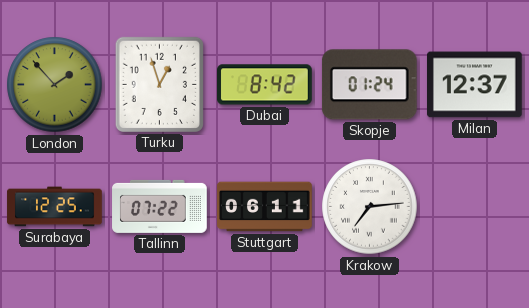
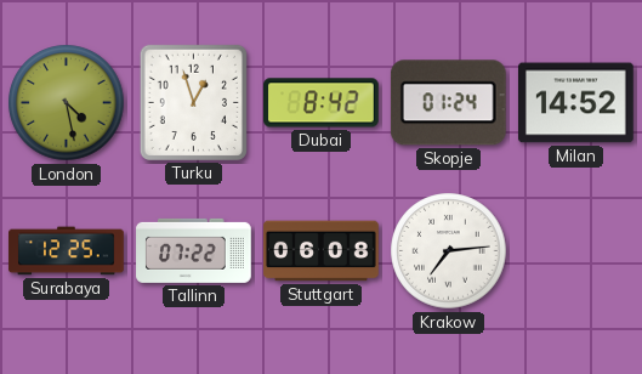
London: 1:53 -> 4:28
Milan: 12:37 -> 14:52
Stuttgart: 06:11 -> 06:08
